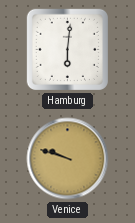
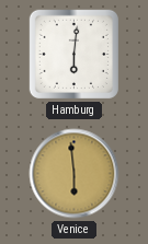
Venice: 9:48 -> 5:59
